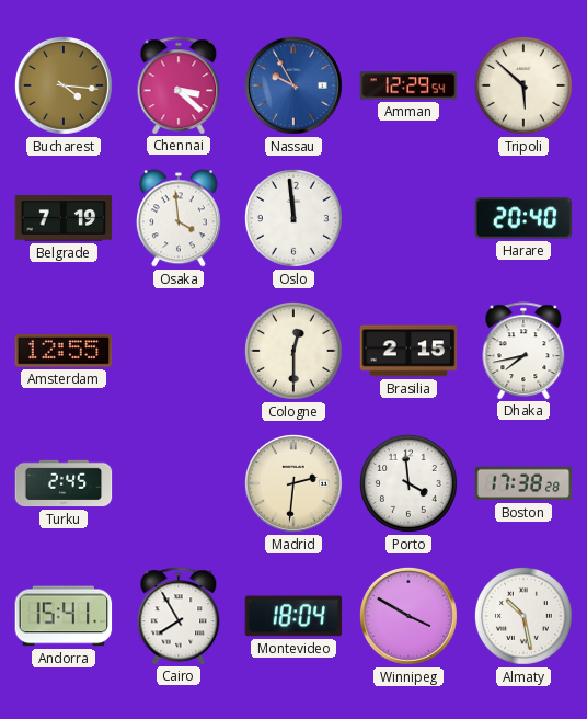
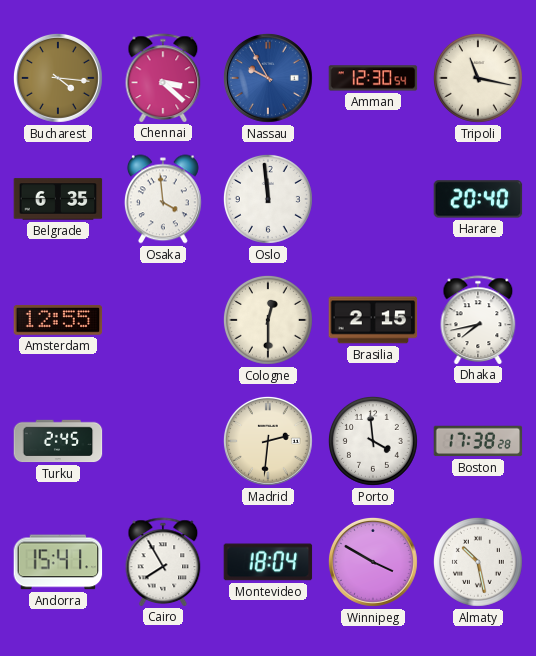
Amman: 12:29 -> 12:30
Tripoli: 5:52 -> 11:17
Belgrade: 7:19 -> 6:35
